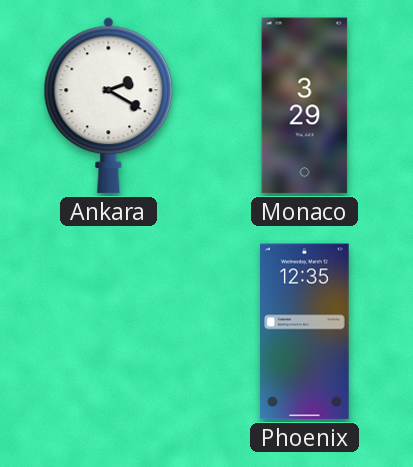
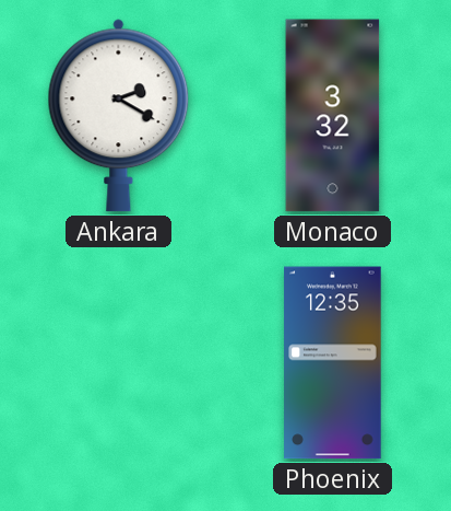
Monaco: 3:29 -> 3:32
